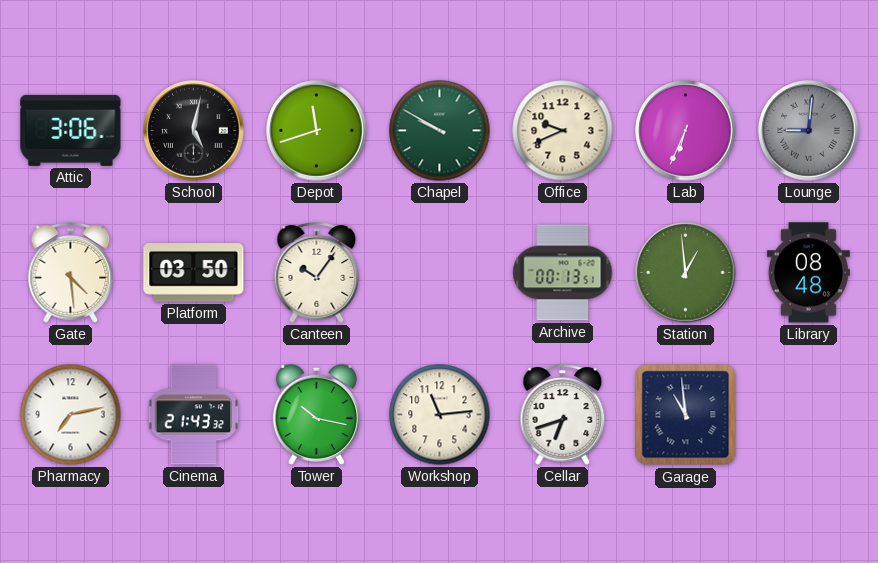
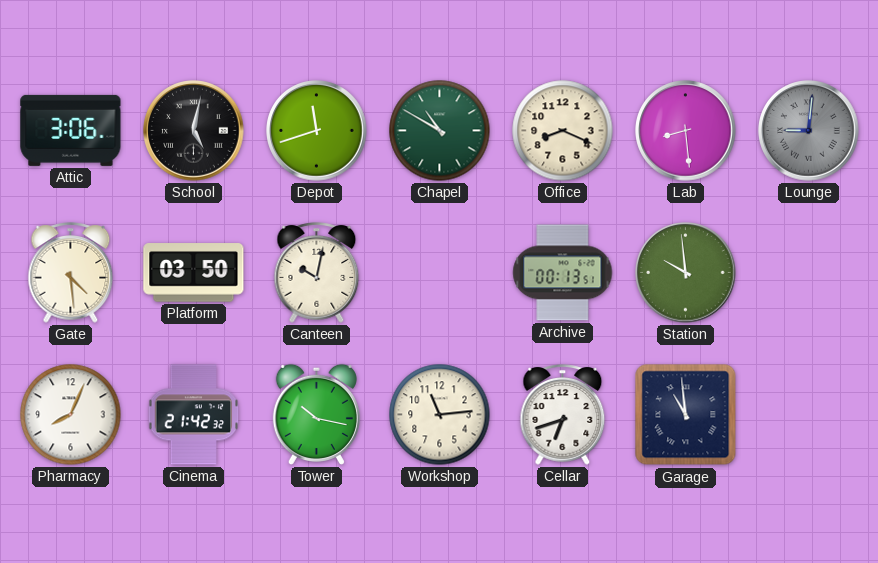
Chapel: 9:50 -> 10:50
Office: 9:41 -> 8:19
Lab: 6:34 -> 8:29
Canteen: 10:06 -> 10:02
Station: 12:59 -> 9:59
Library: 08:48 -> none
Pharmacy: 7:13 -> 8:04
Cinema: 21:43 -> 21:42
